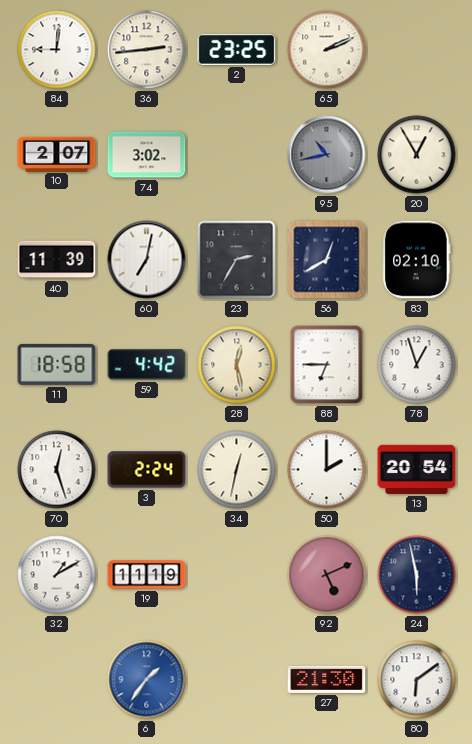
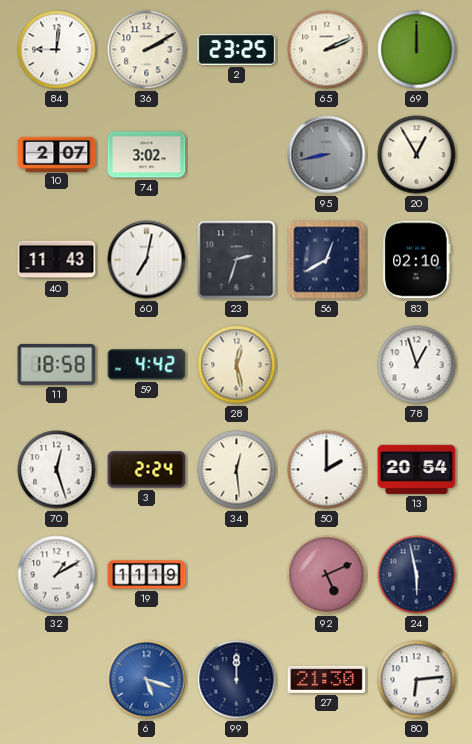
36: 2:44 -> 2:10
69: none -> 12:00
95: 10:43 -> 8:43
40: 11:39 -> 11:43
23: 2:35 -> 2:33
88: 6:45 -> none
34: 12:32 -> 12:29
6: 1:36 -> 5:18
99: none -> 12:00
80: 6:09 -> 6:14
